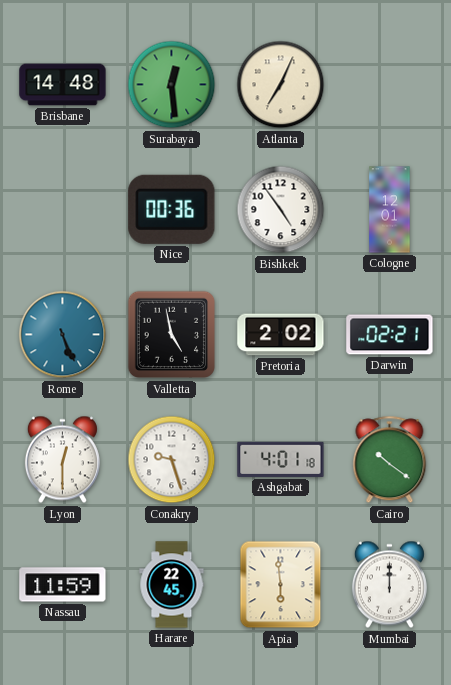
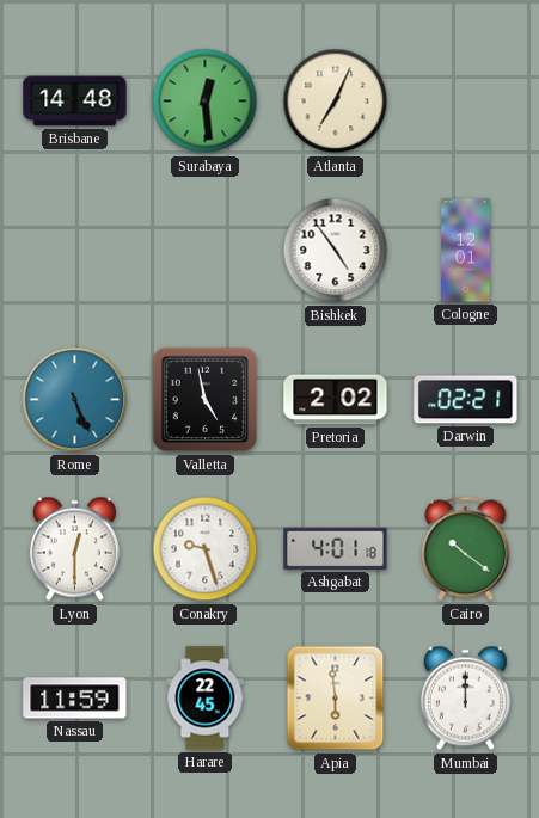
Nice: 00:36 -> none
